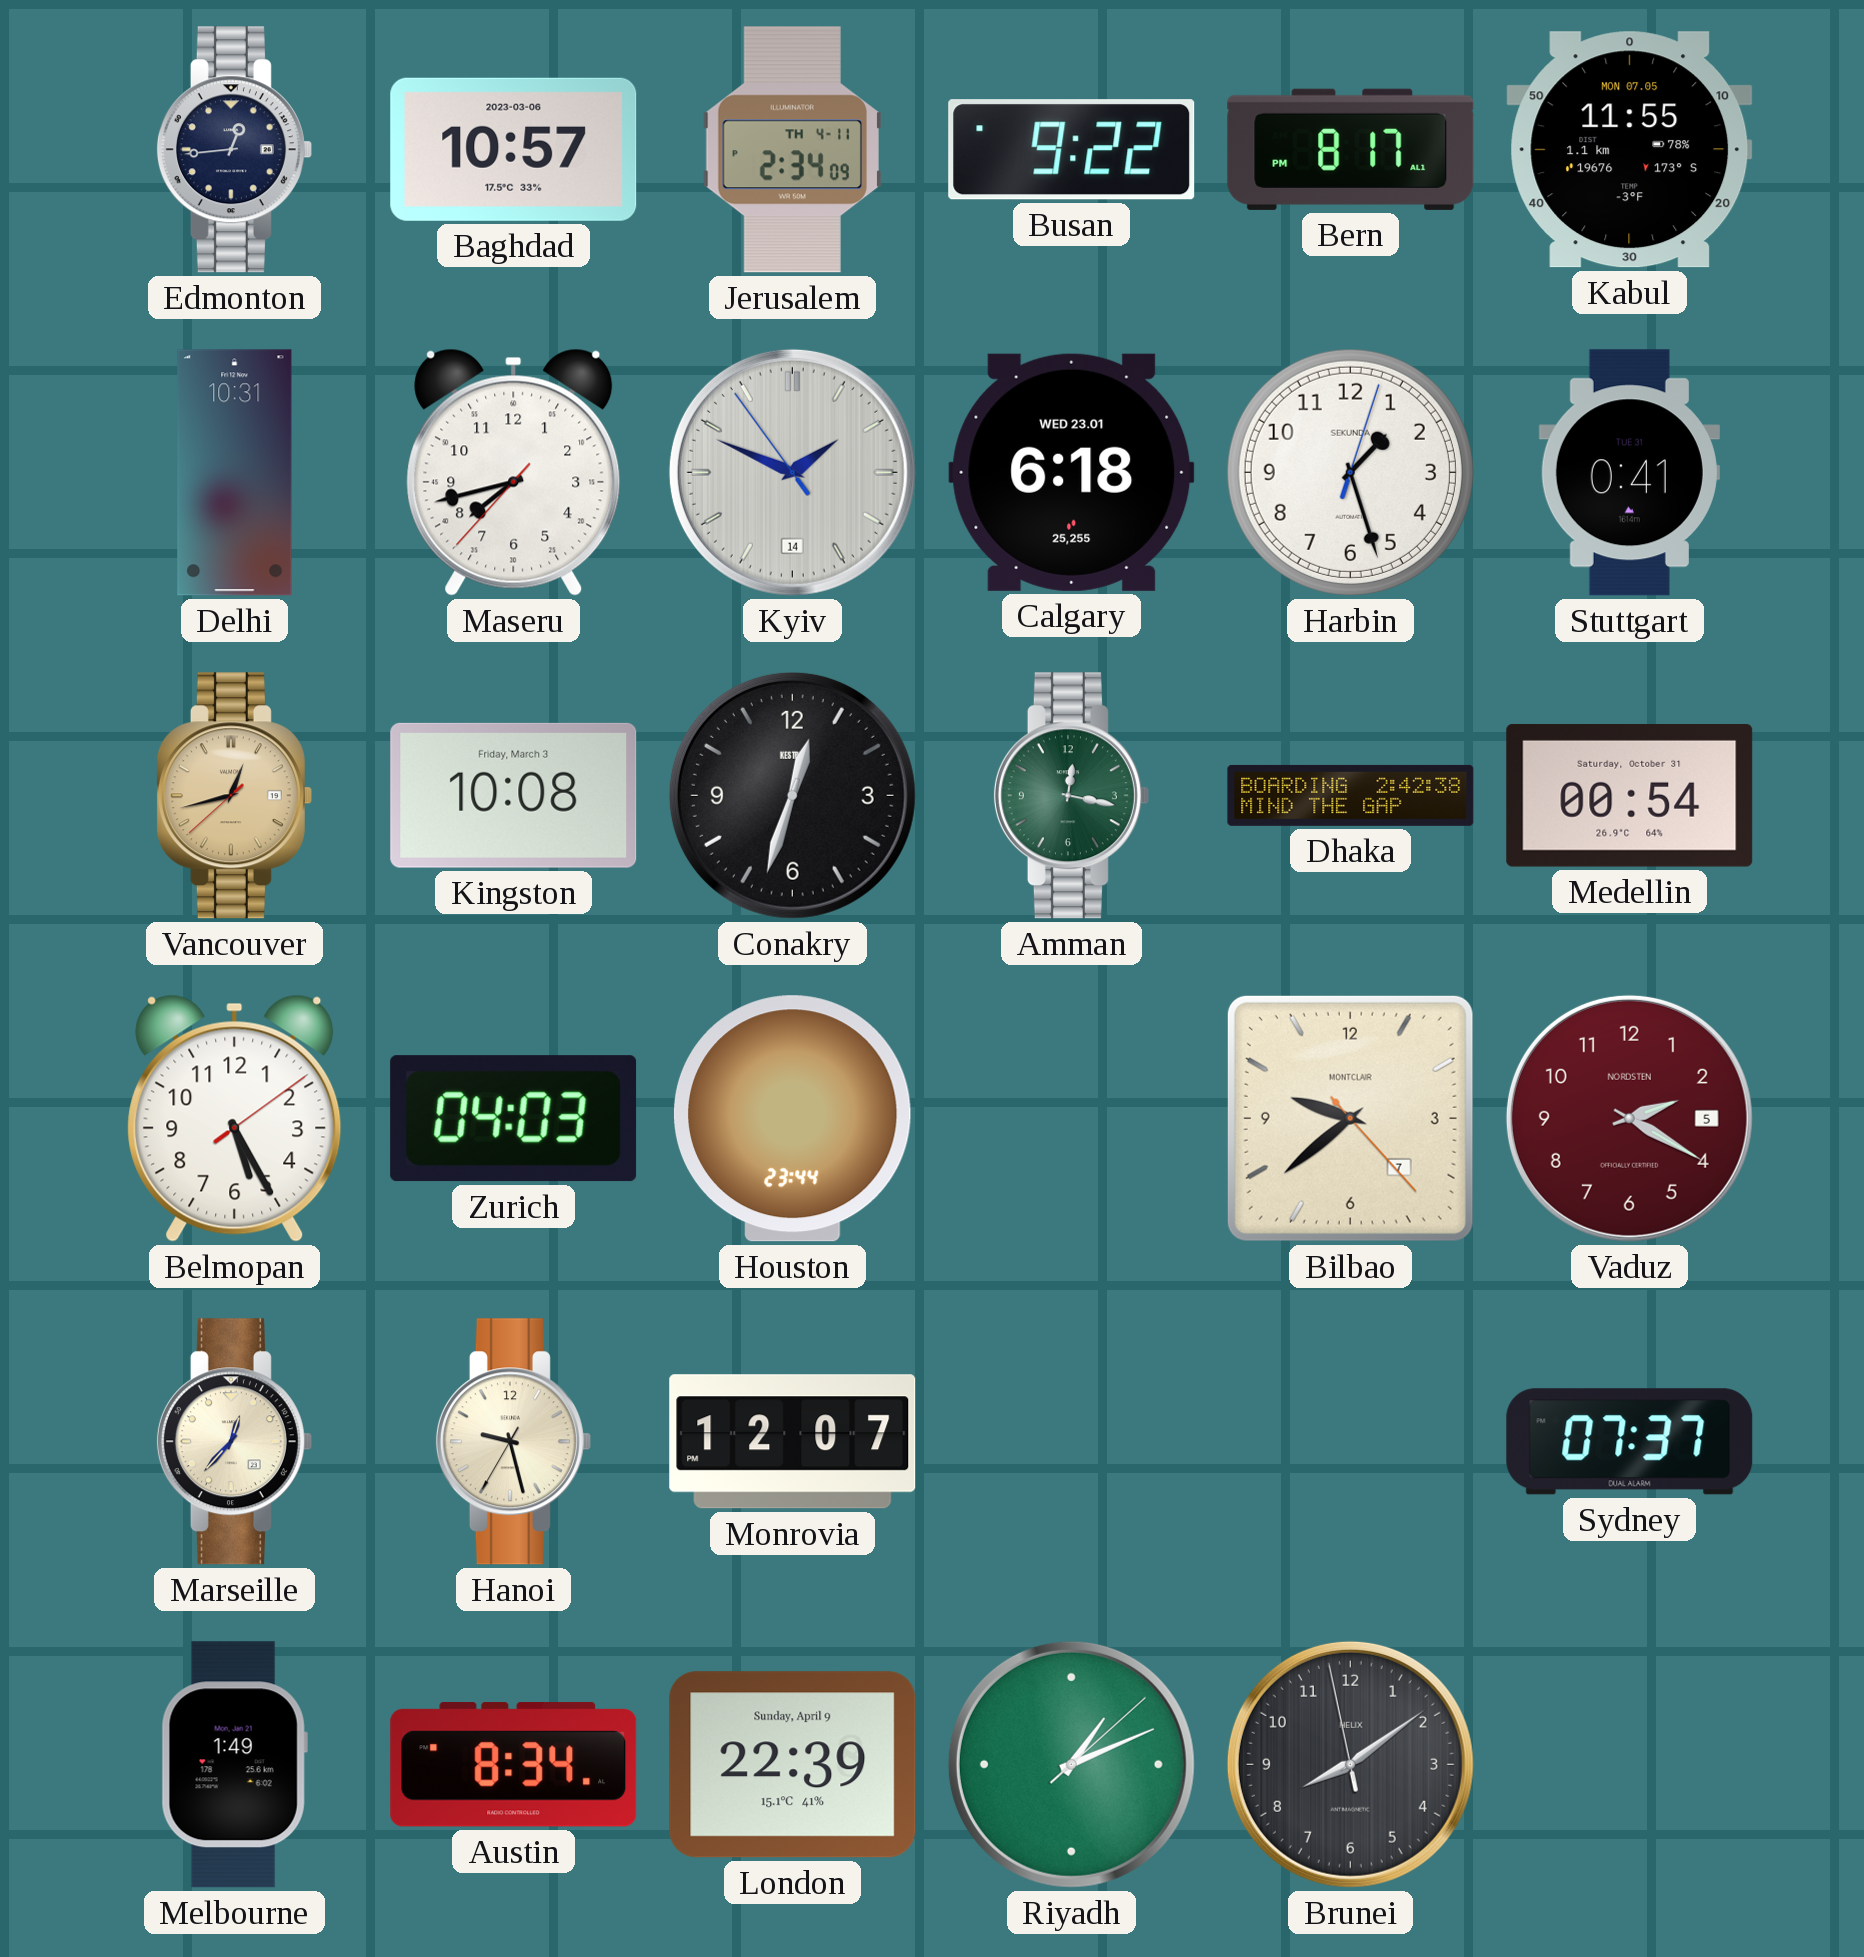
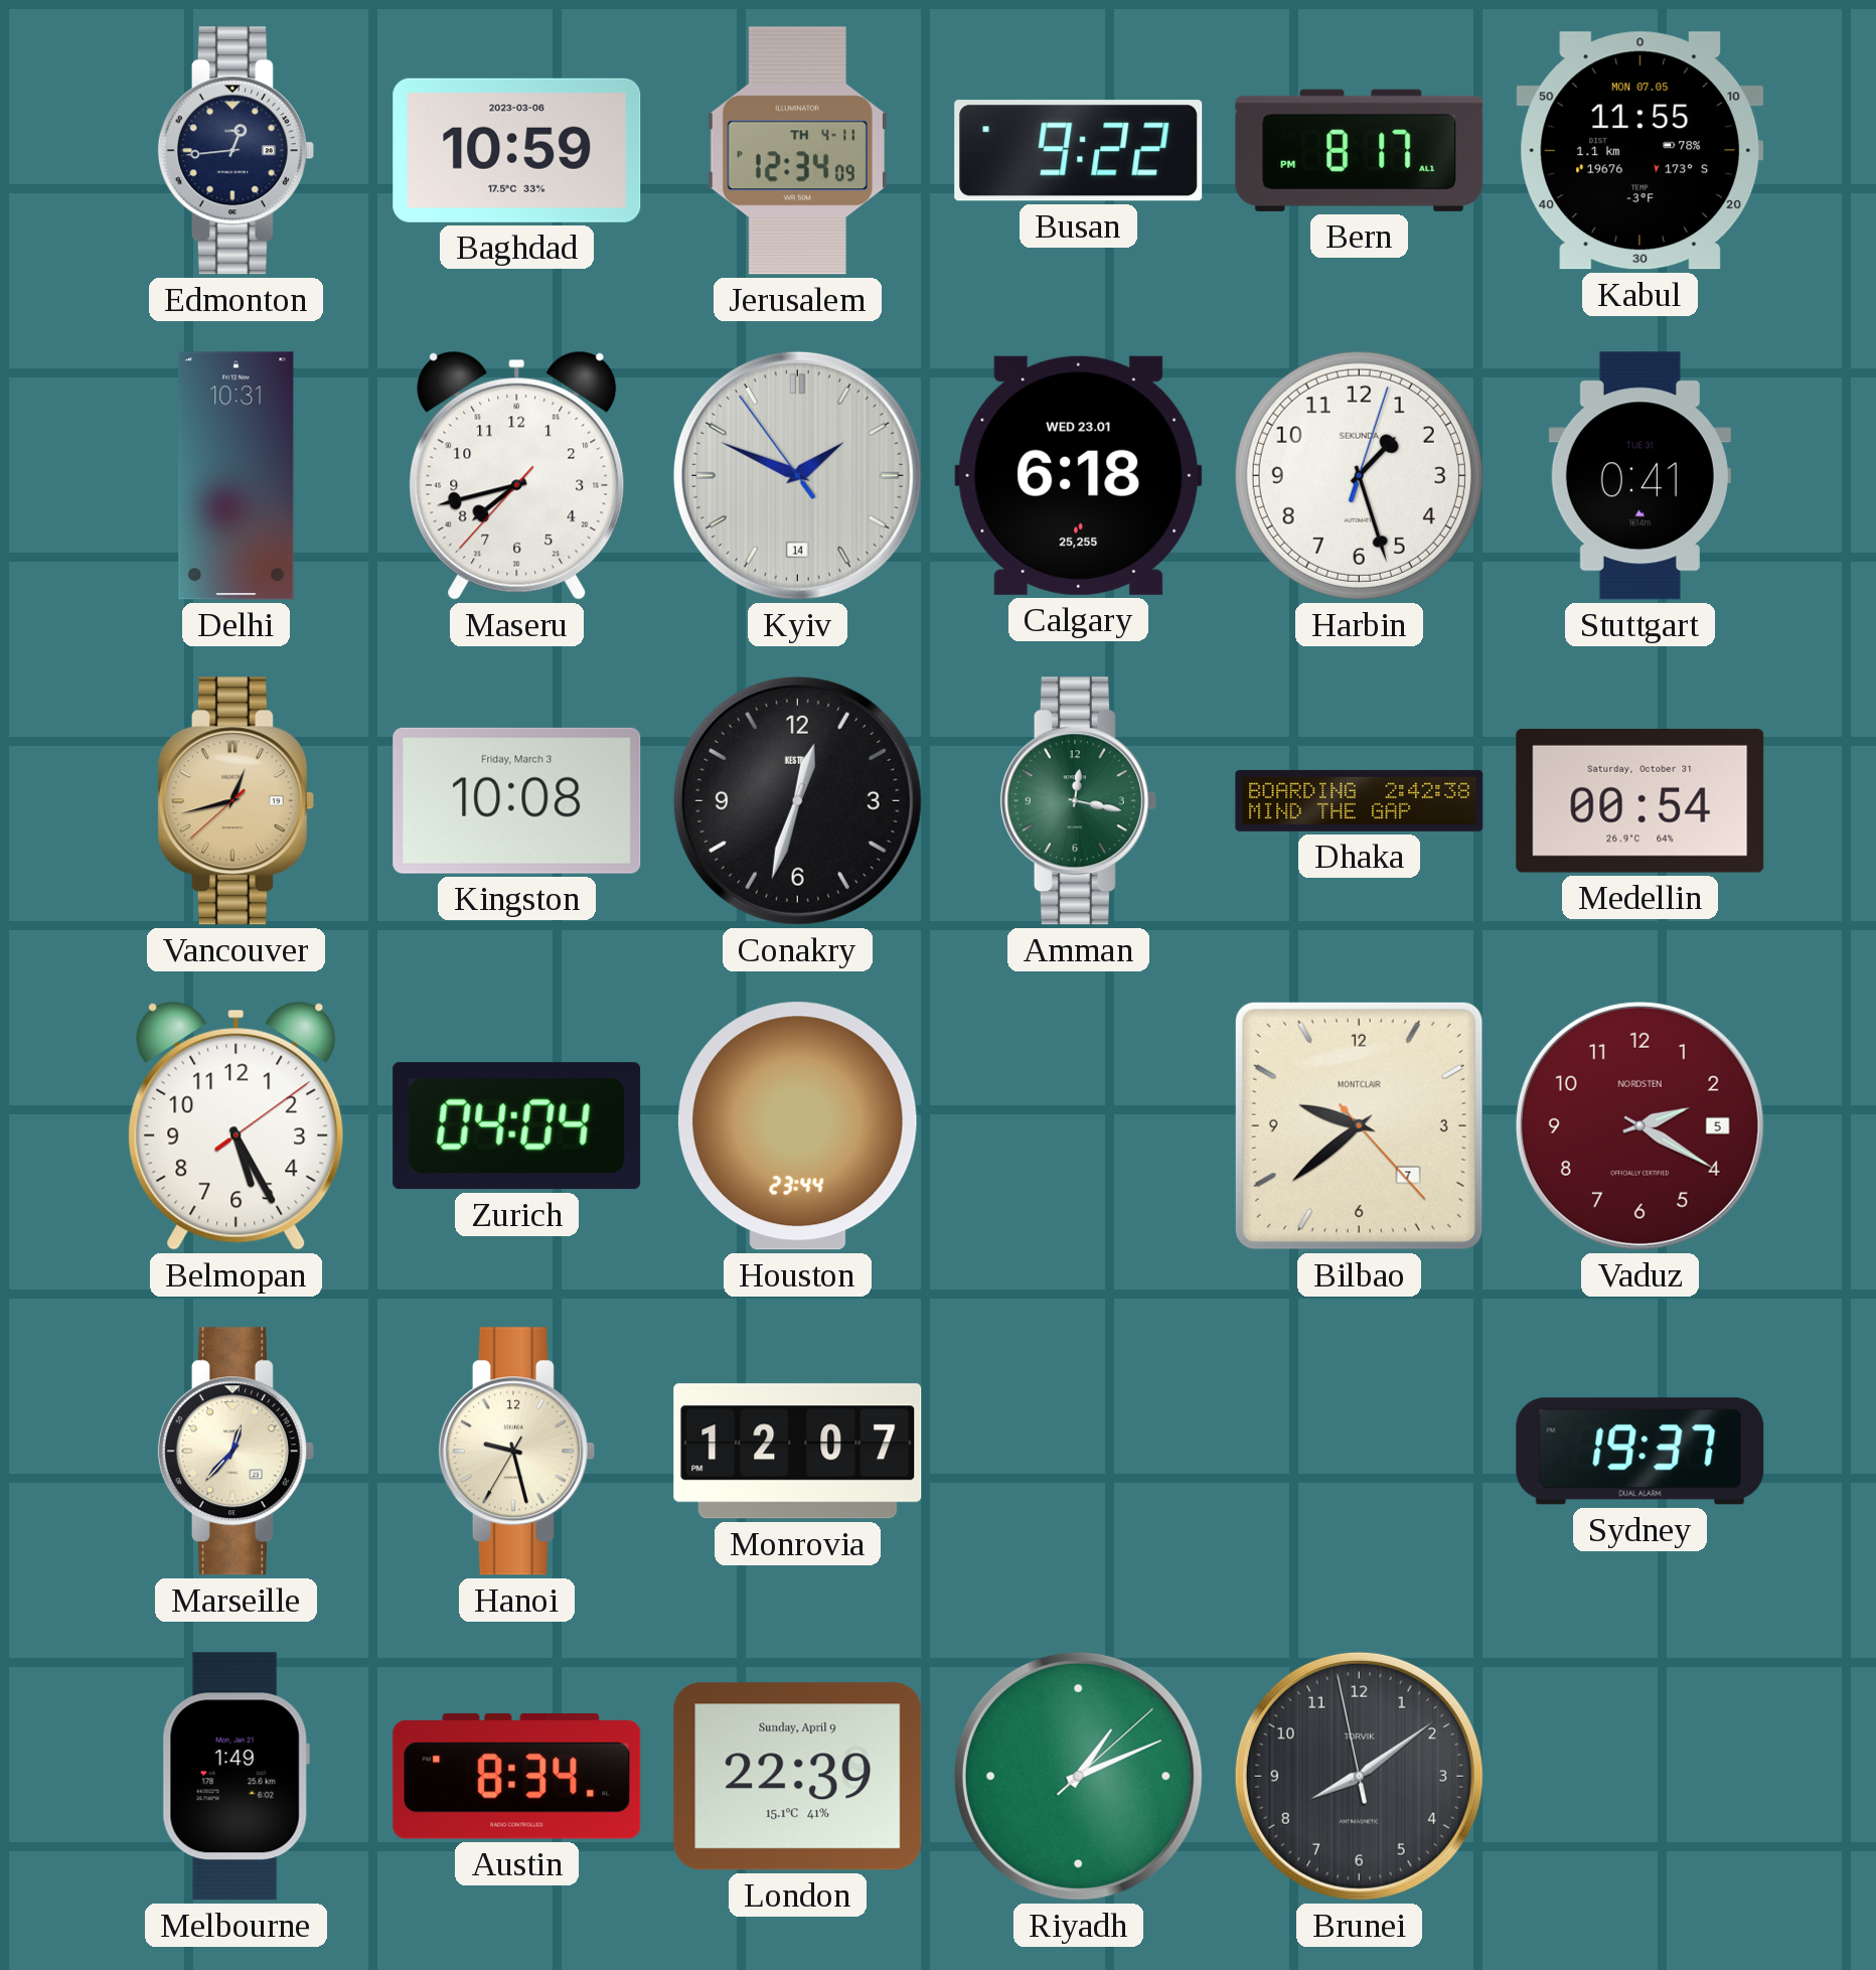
Baghdad: 10:57 -> 10:59
Jerusalem: 2:34 -> 12:34
Zurich: 04:03 -> 04:04
Sydney: 07:37 -> 19:37
Brunei brand: HELIX -> TORVIK
